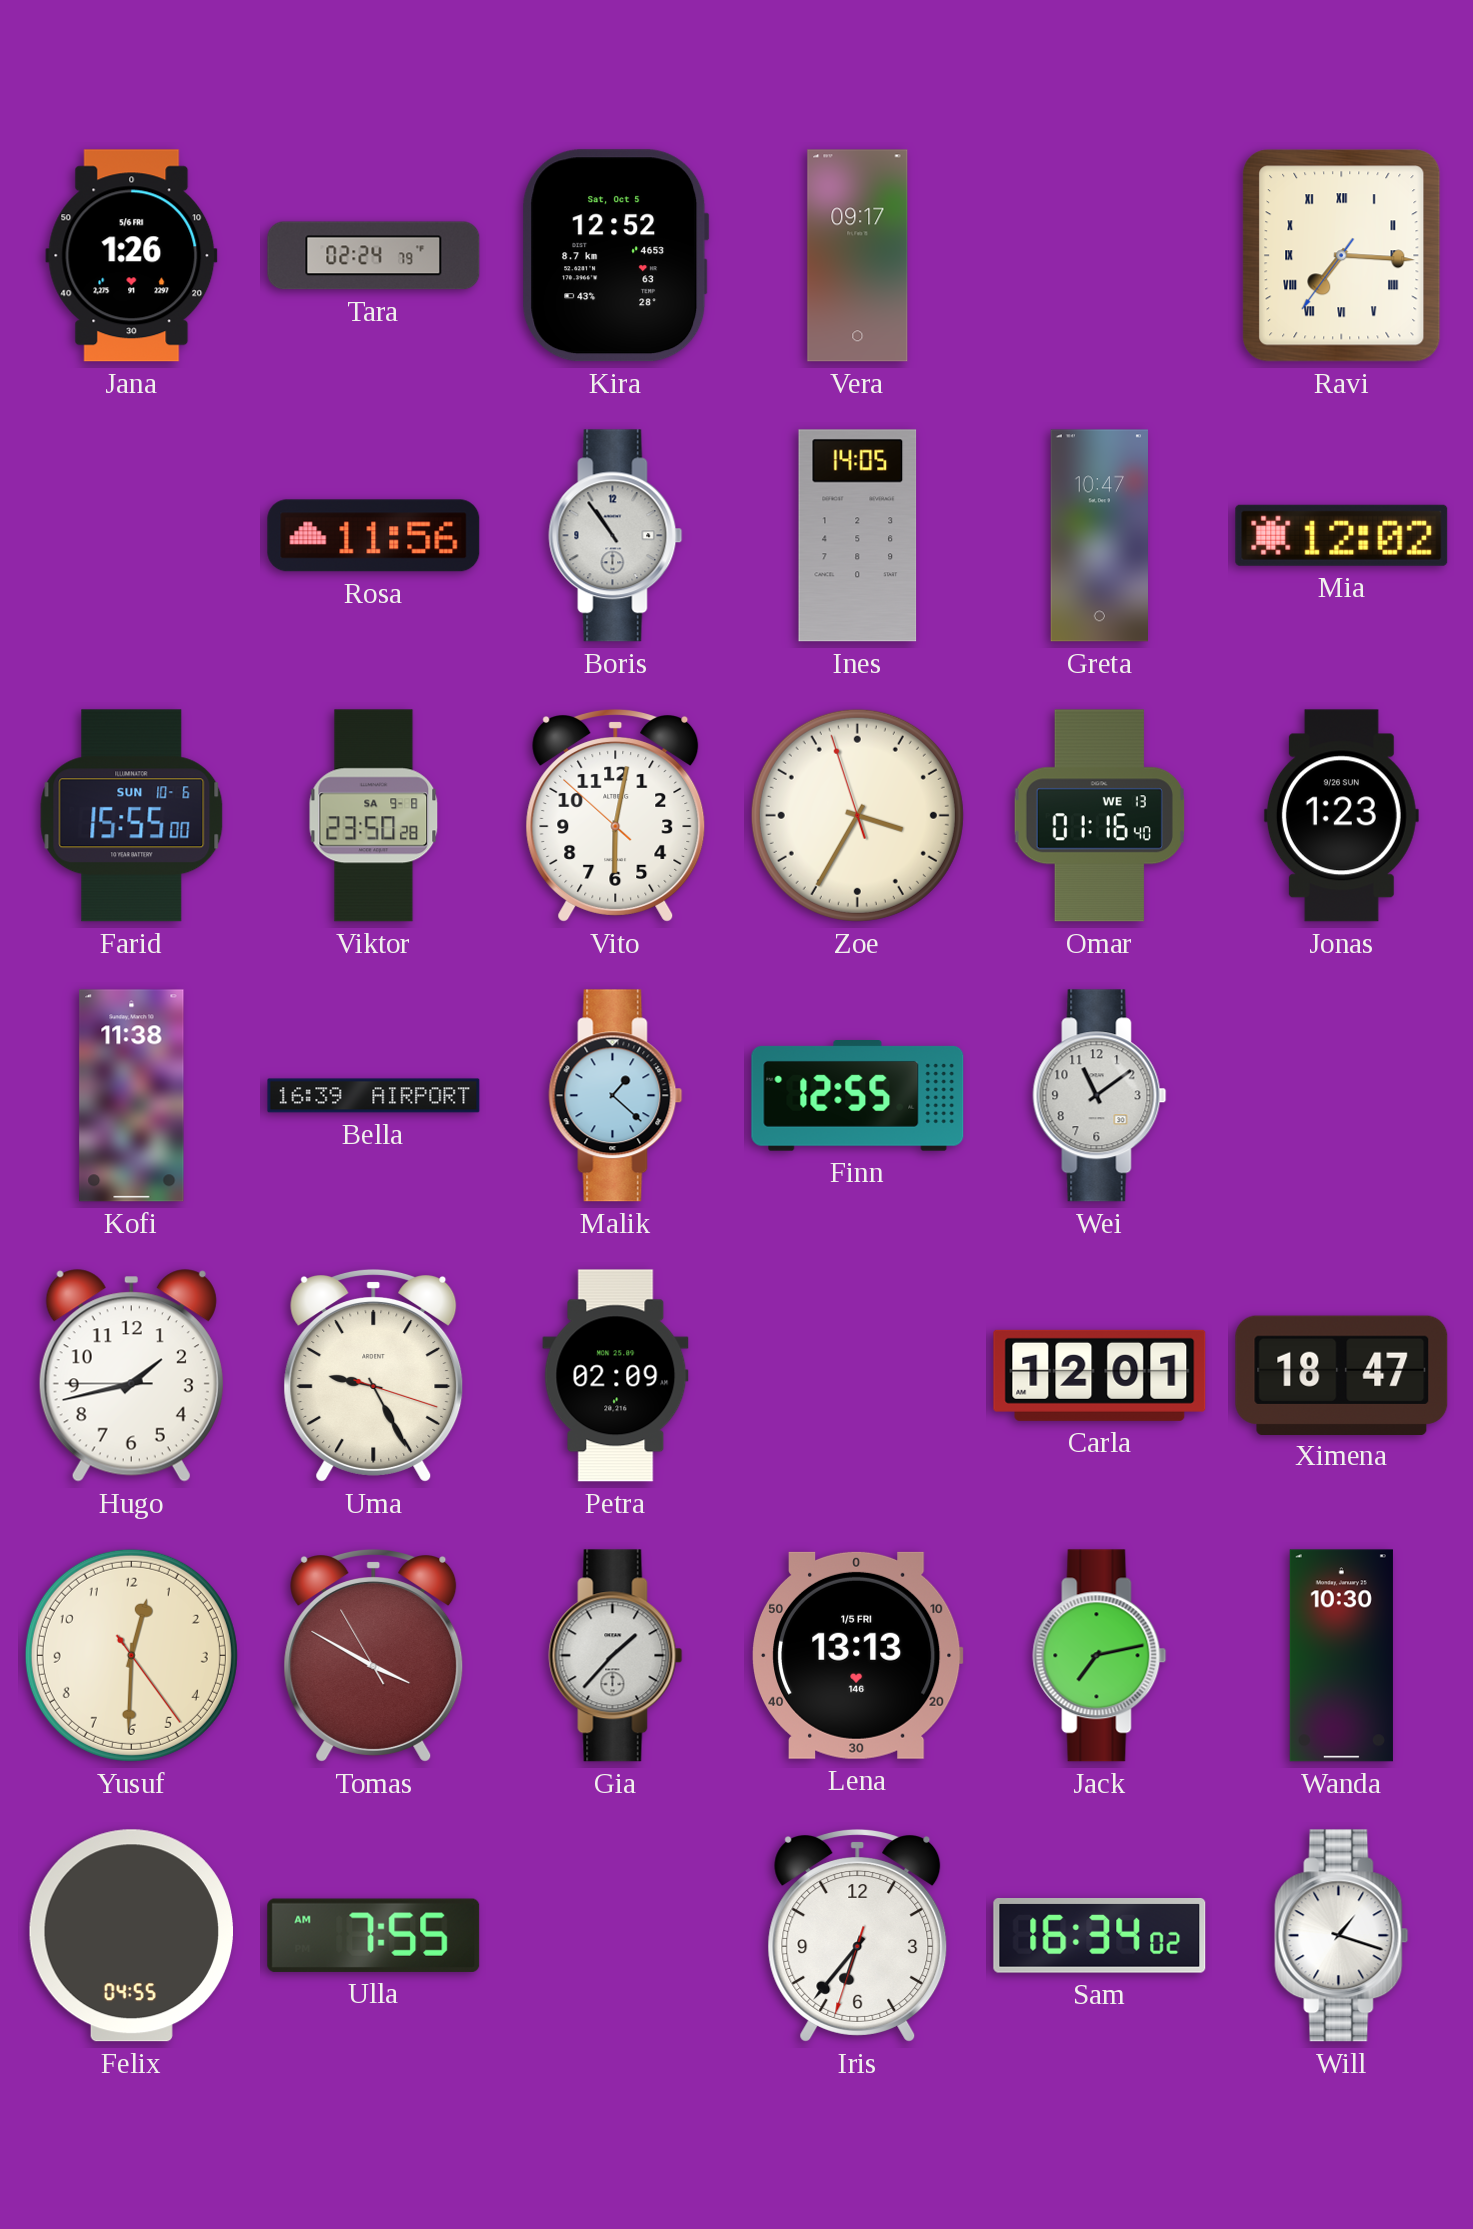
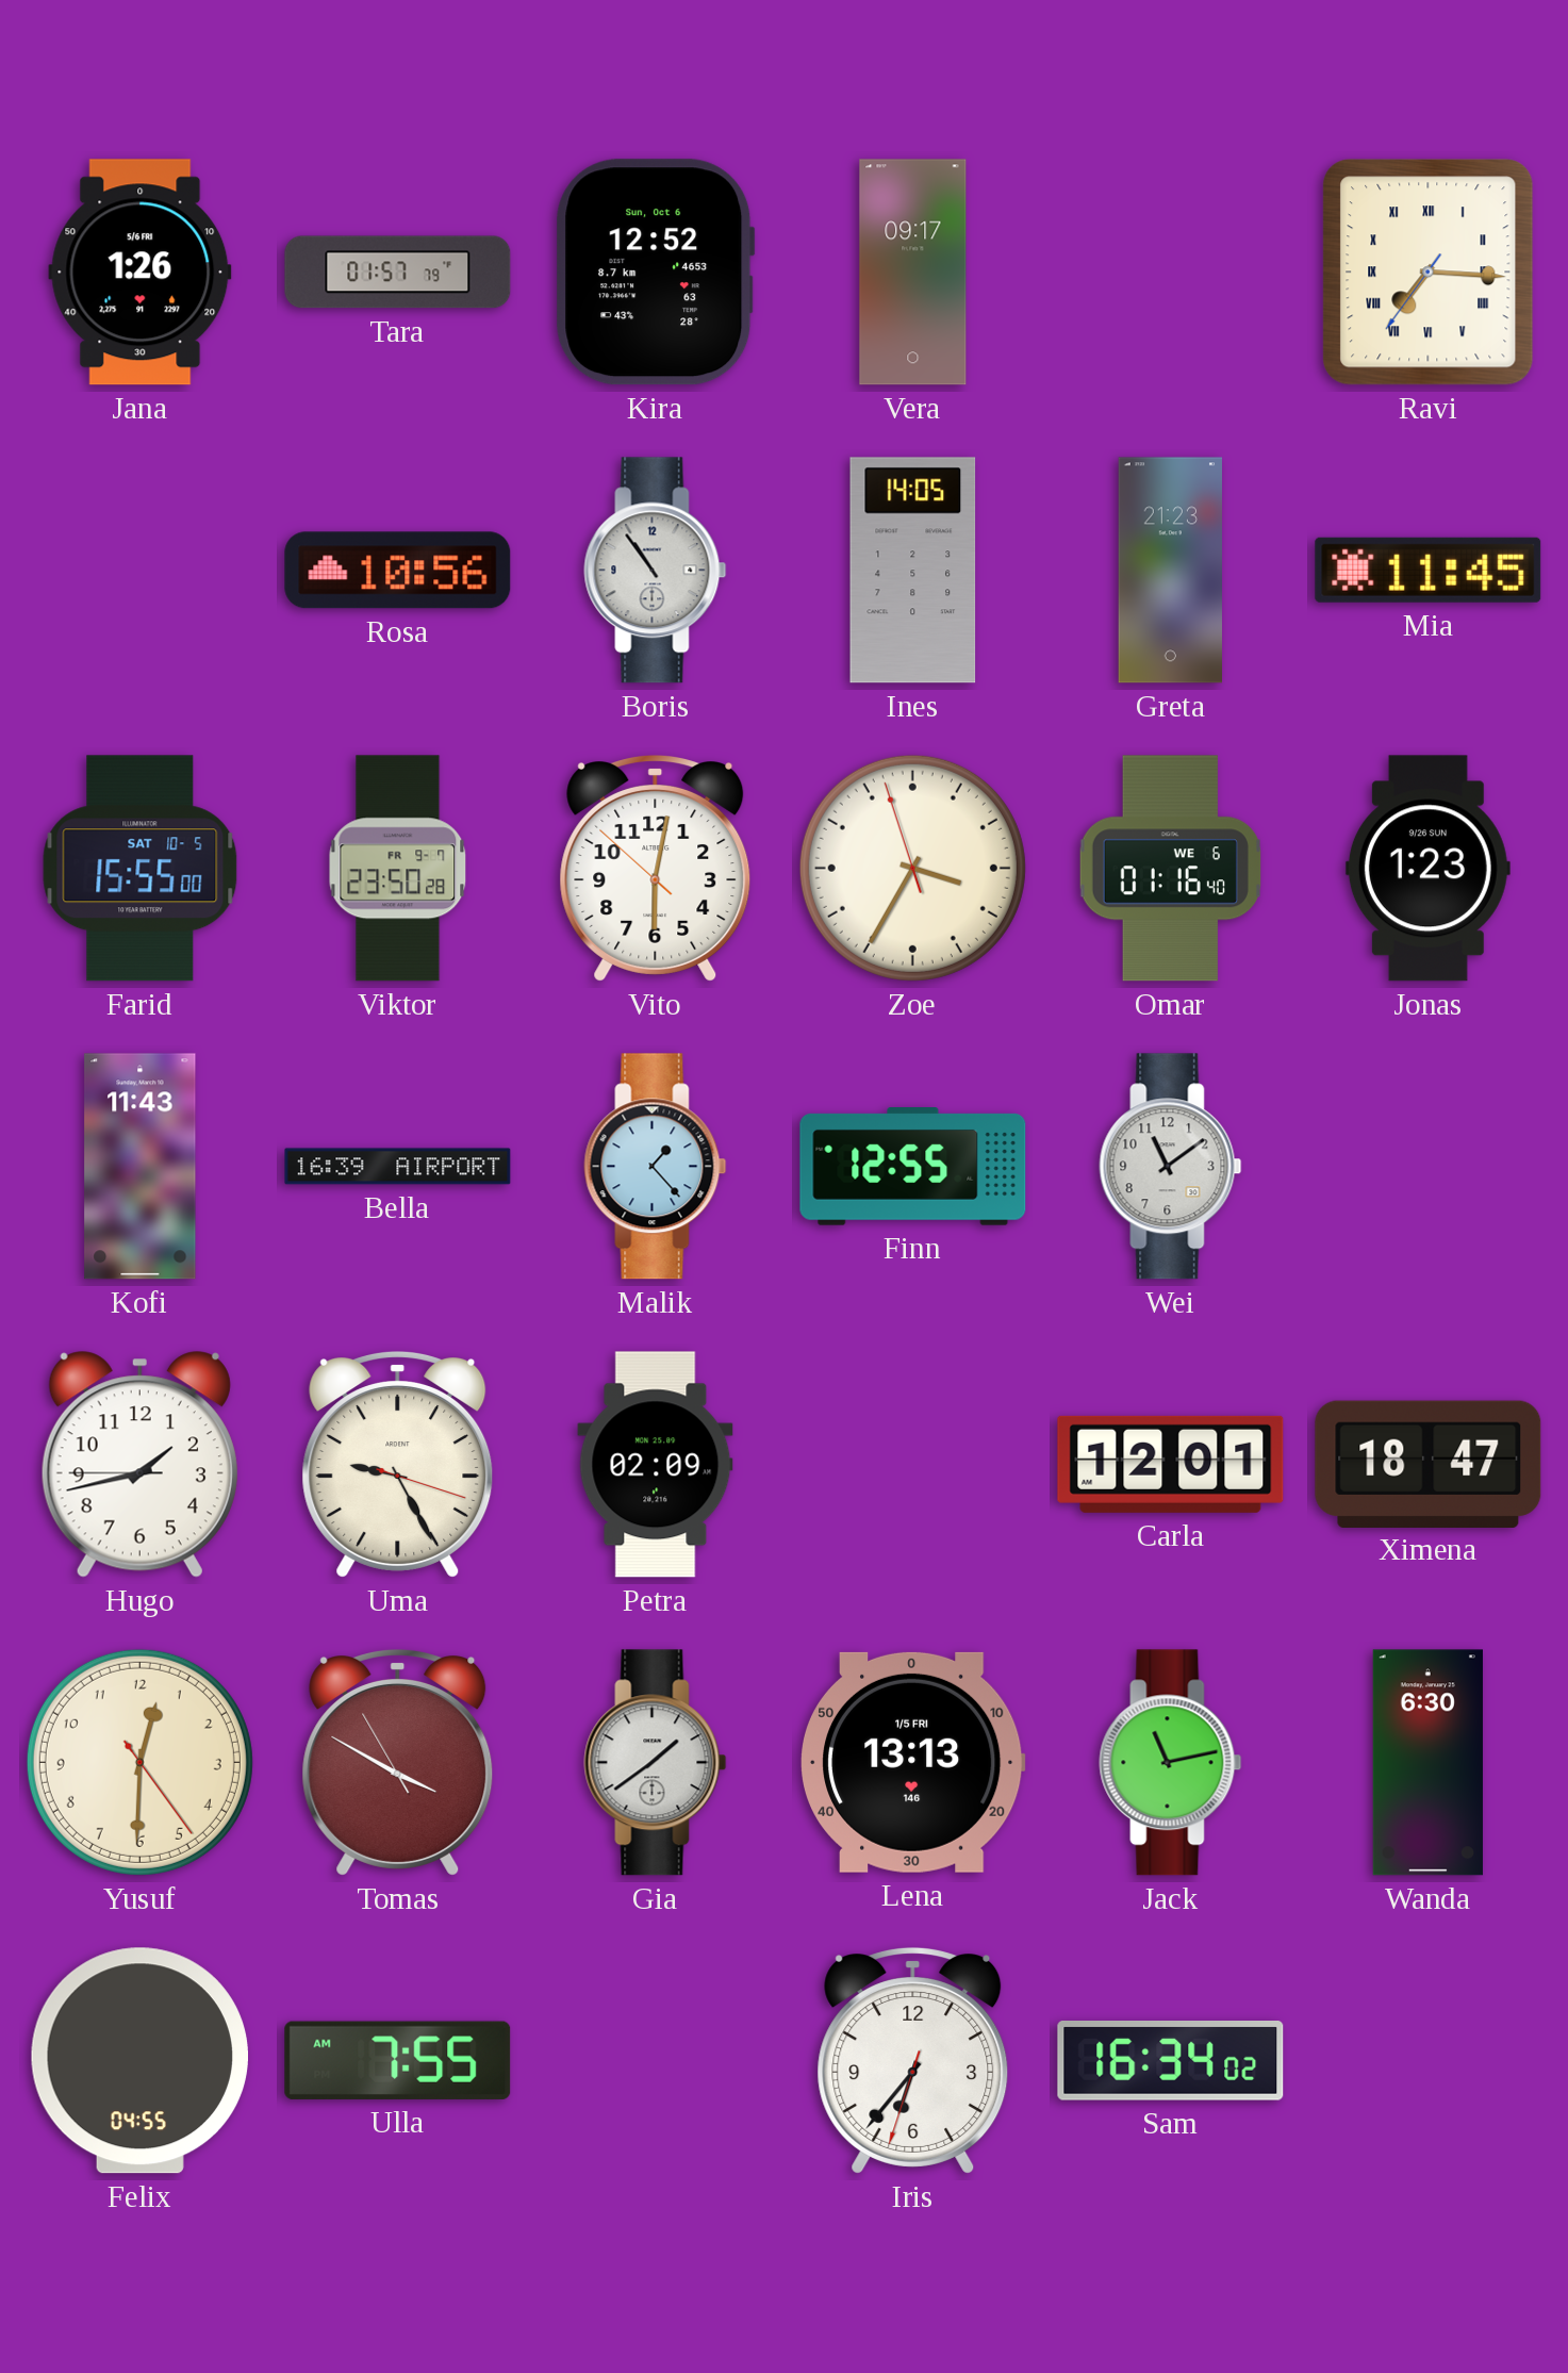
Tara: 02:24 -> 01:57
Kira date: Sat, Oct 5 -> Sun, Oct 6
Rosa: 11:56 -> 10:56
Greta: 10:47 -> 21:23
Mia: 12:02 -> 11:45
Farid date: SUN 10-6 -> SAT 10-5
Viktor date: SA 9-8 -> FR 9-7
Omar date: WE 13 -> WE 6
Kofi: 11:38 -> 11:43
Malik: 1:22 -> 1:23
Gia: 1:37 -> 1:39
Jack: 7:13 -> 11:13
Wanda: 10:30 -> 6:30
Will: 1:18 -> none
